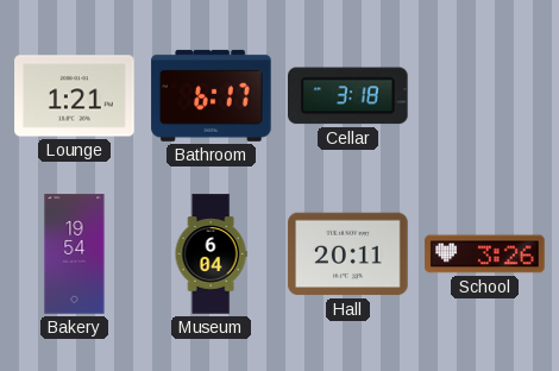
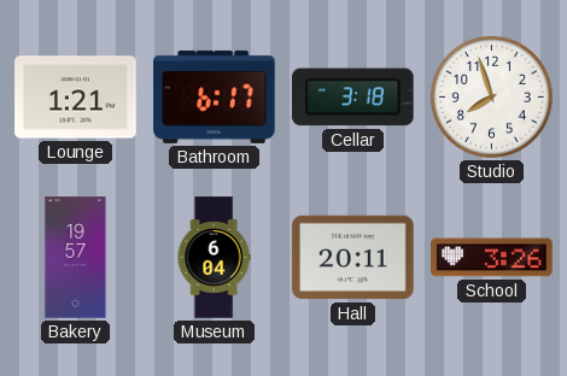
Studio: none -> 7:57
Bakery: 19:54 -> 19:57
